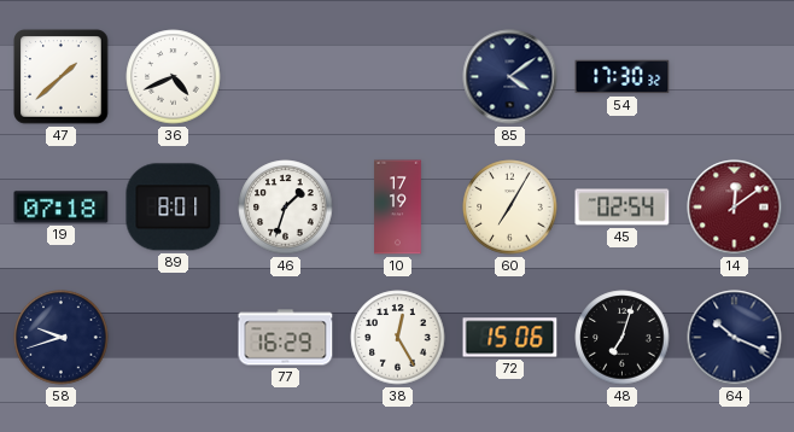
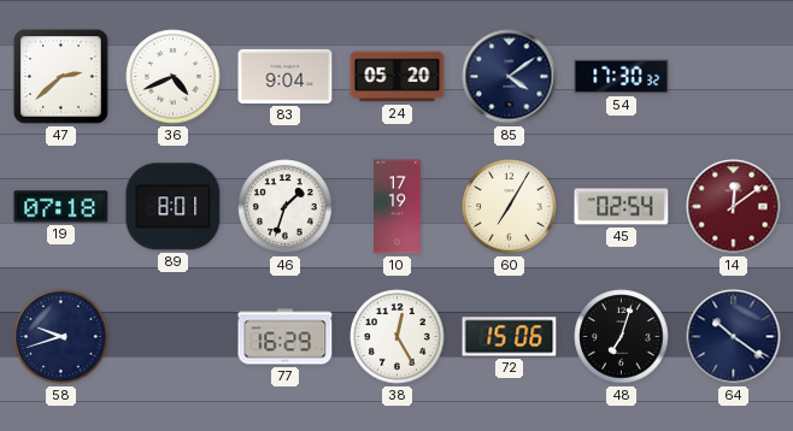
47: 1:38 -> 2:38
83: none -> 9:04
24: none -> 05:20
64: 10:19 -> 10:21
